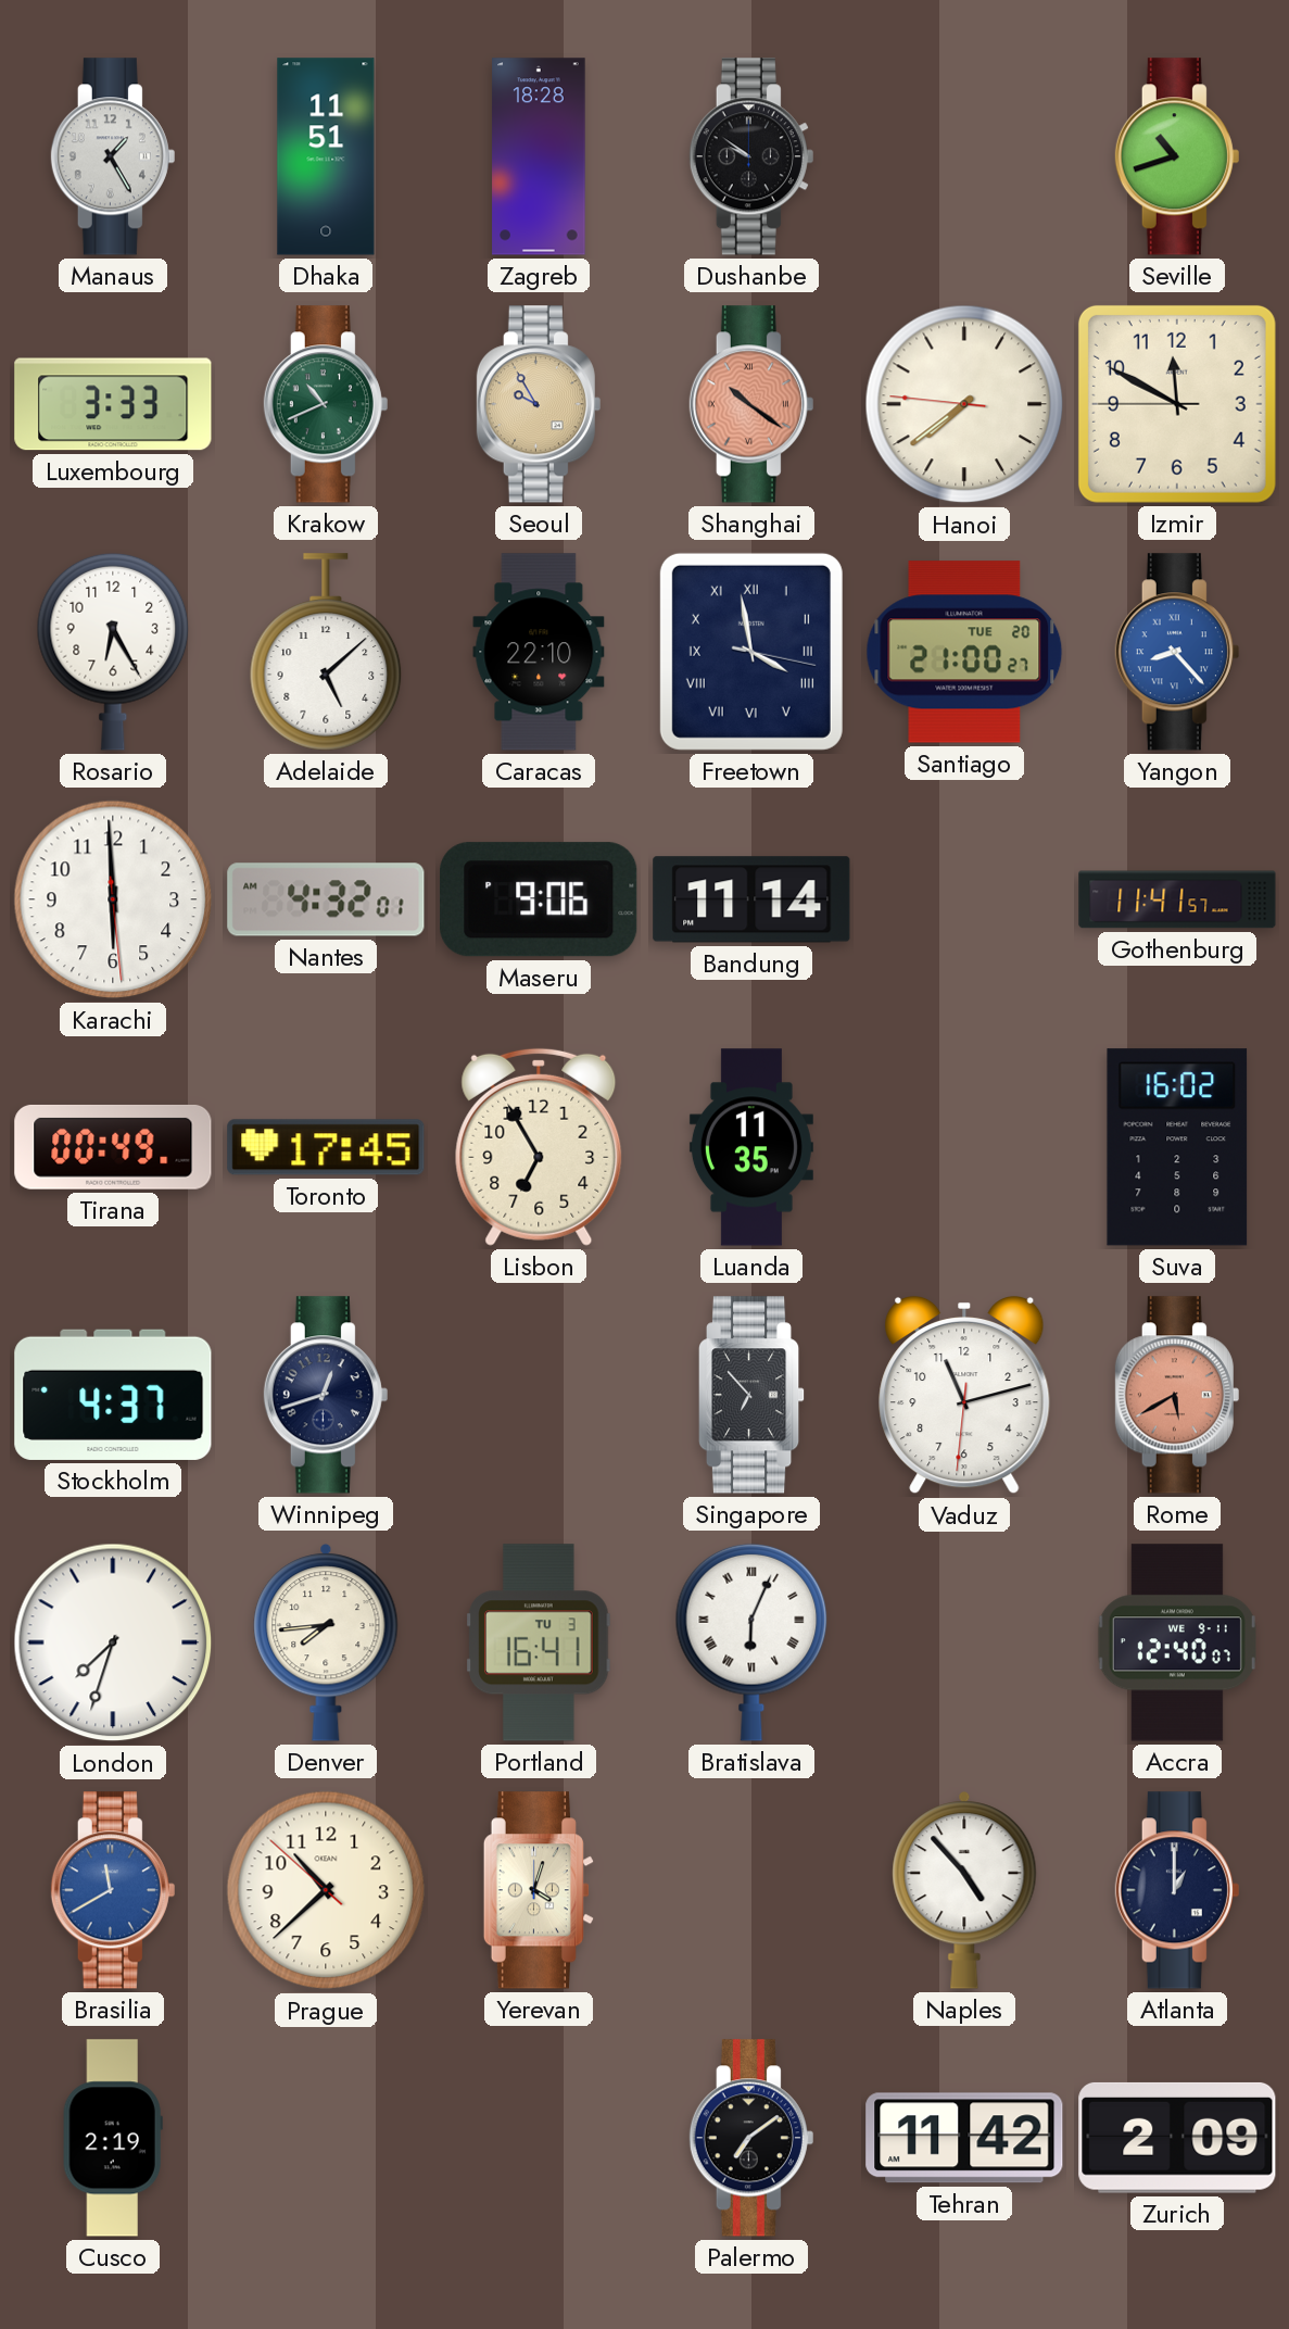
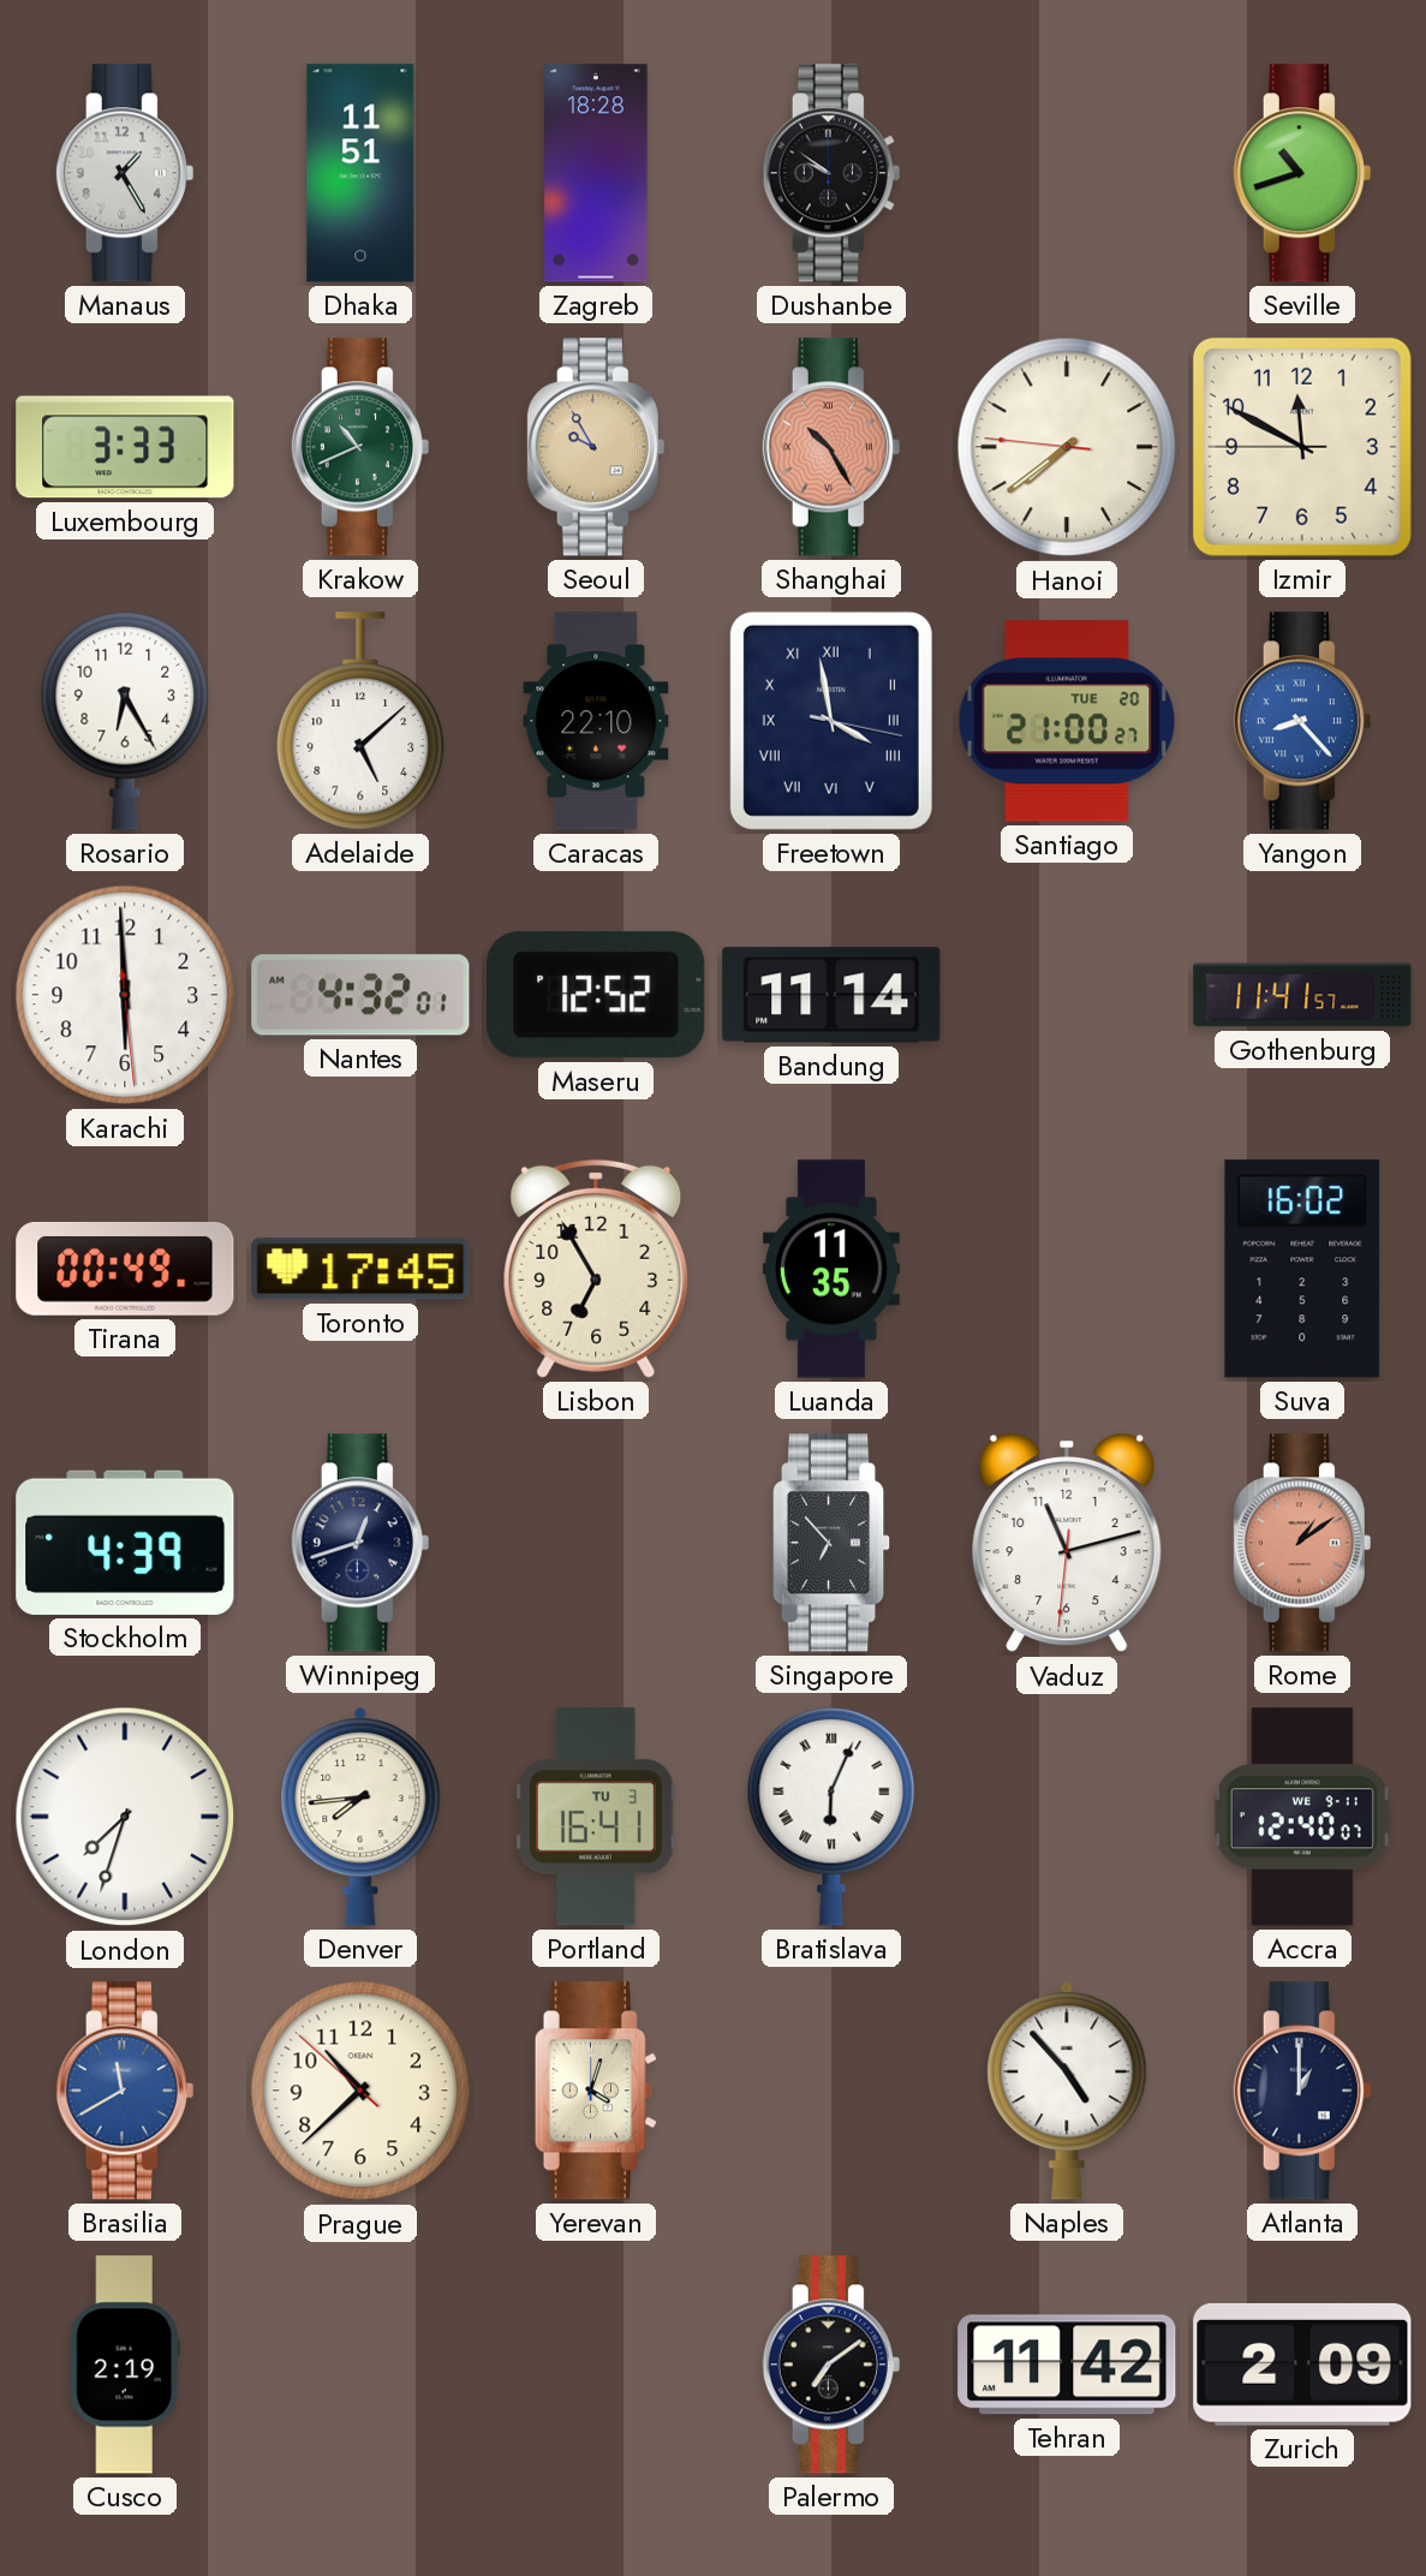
Shanghai: 10:21 -> 10:25
Maseru: 9:06 -> 12:52
Stockholm: 4:37 -> 4:39
Rome: 5:40 -> 1:09
